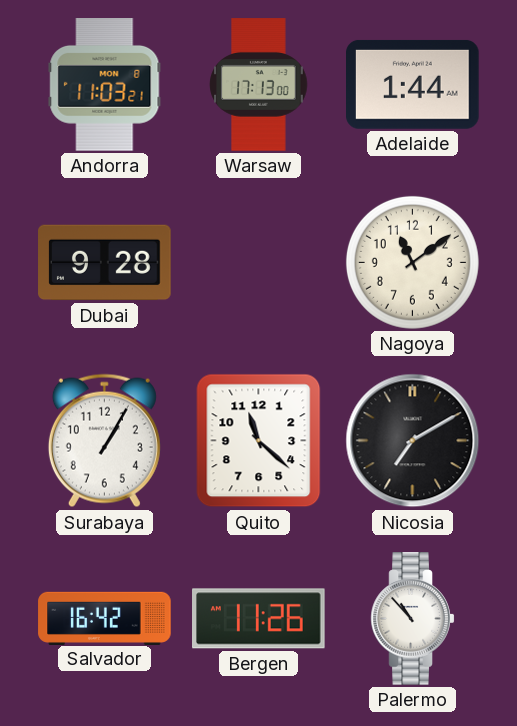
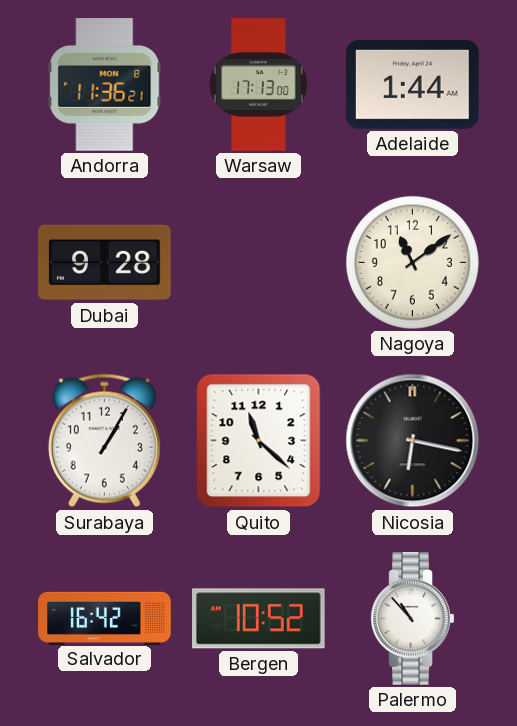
Andorra: 11:03 -> 11:36
Nicosia: 7:10 -> 6:17
Bergen: 11:26 -> 10:52
